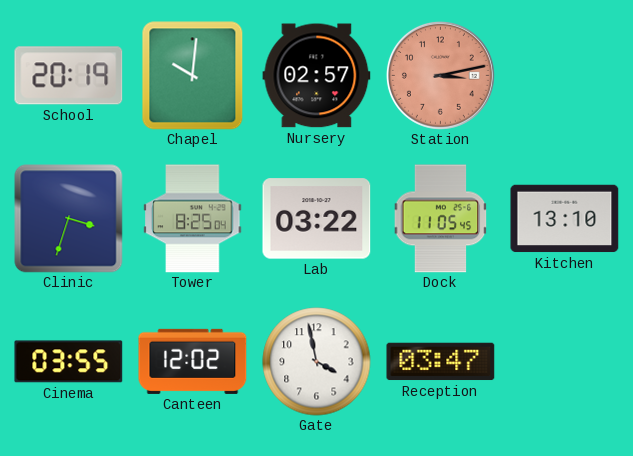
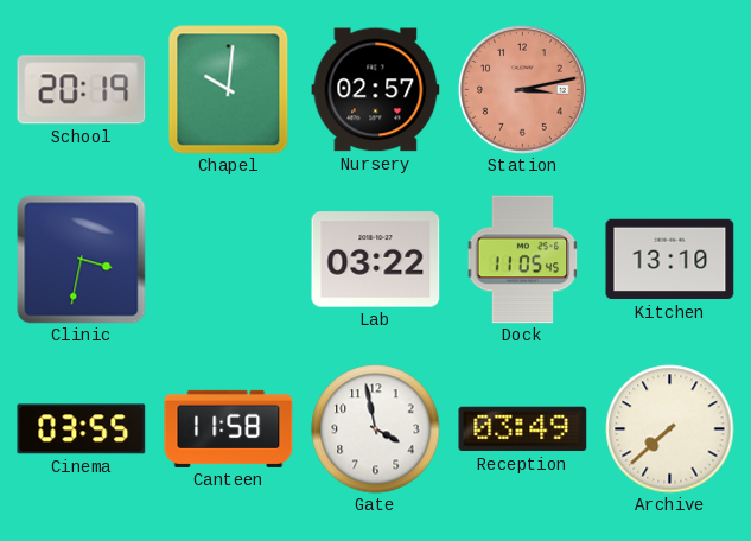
Clinic: 3:33 -> 3:32
Tower: 8:25 -> none
Canteen: 12:02 -> 11:58
Reception: 03:47 -> 03:49
Archive: none -> 7:38
